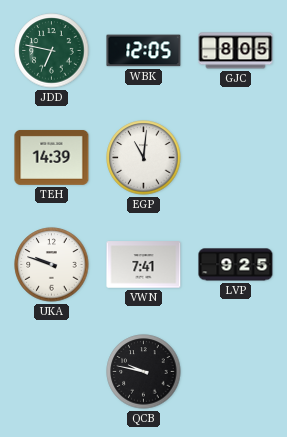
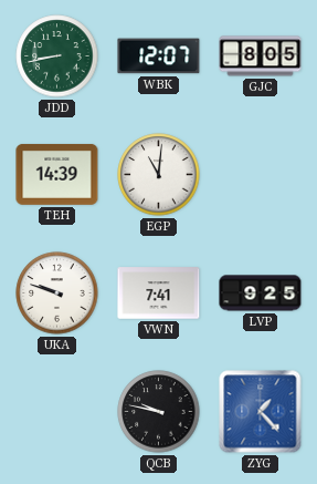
JDD: 6:47 -> 8:43
WBK: 12:05 -> 12:07
ZYG: none -> 1:23
